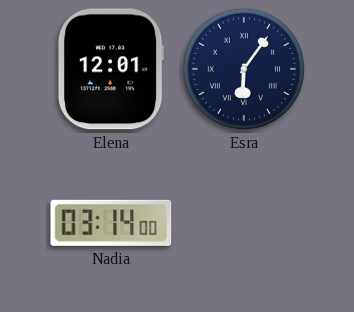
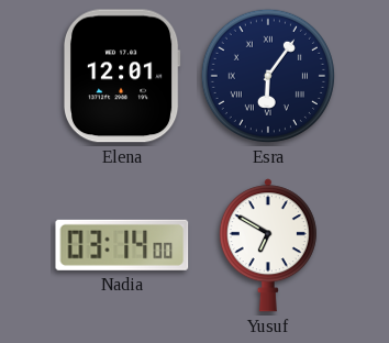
Yusuf: none -> 6:50
